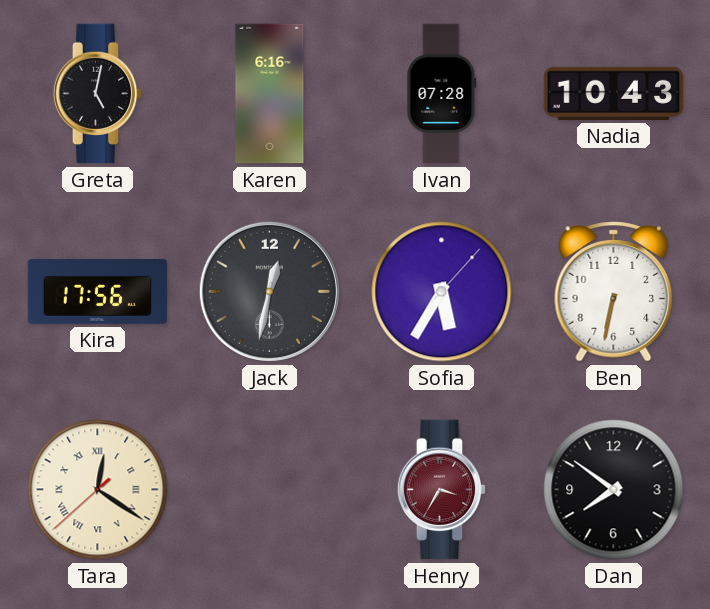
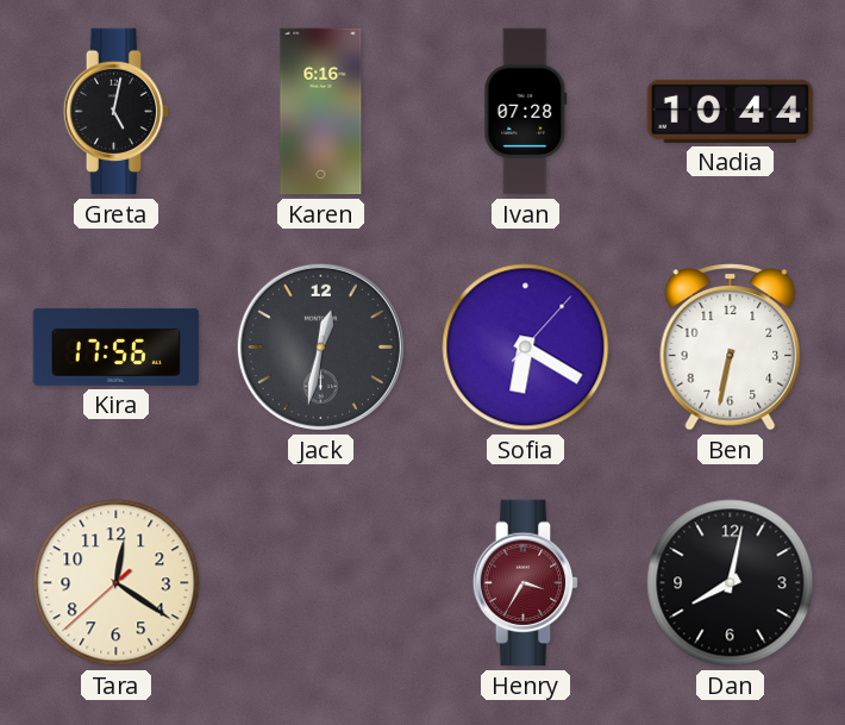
Nadia: 10:43 -> 10:44
Sofia: 5:35 -> 6:20
Tara numerals: Roman -> Arabic
Dan: 7:51 -> 8:02
